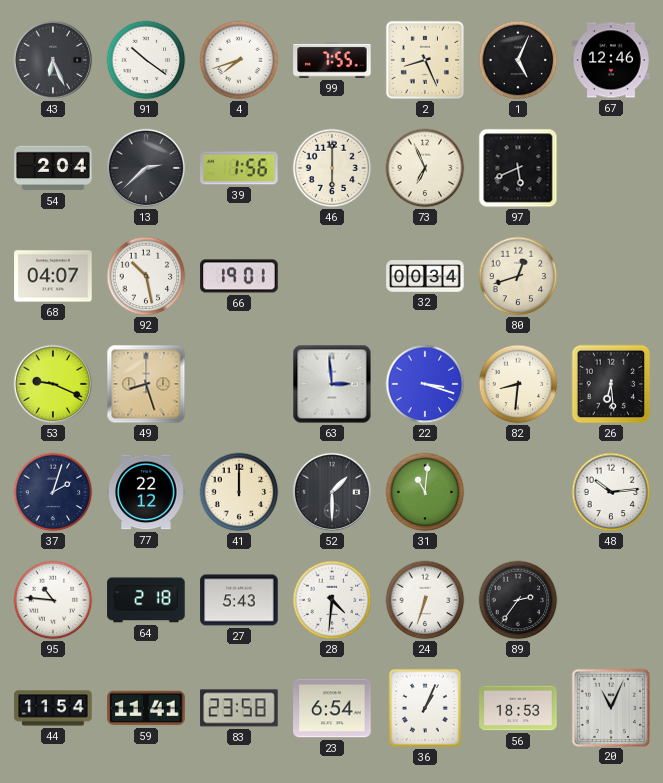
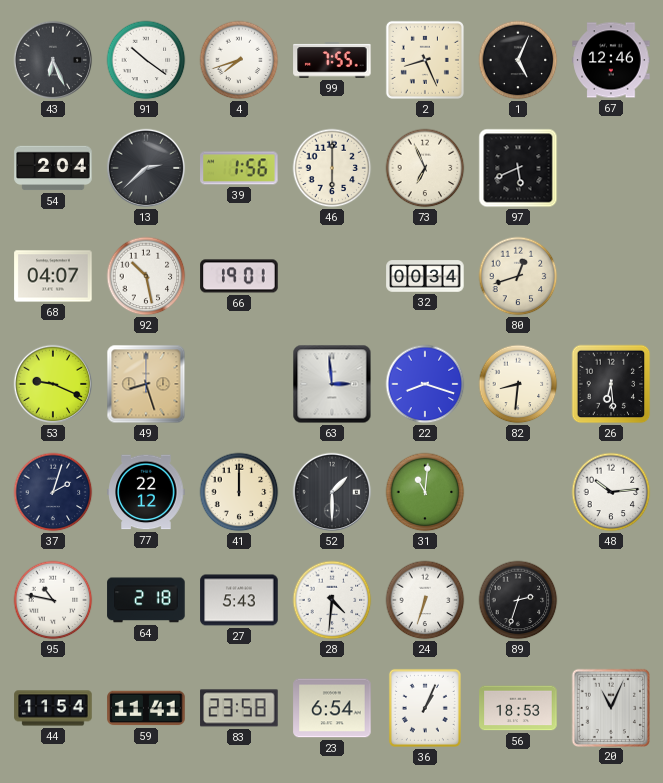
22: 3:18 -> 8:18
95: 10:46 -> 10:47
89: 2:36 -> 2:33
